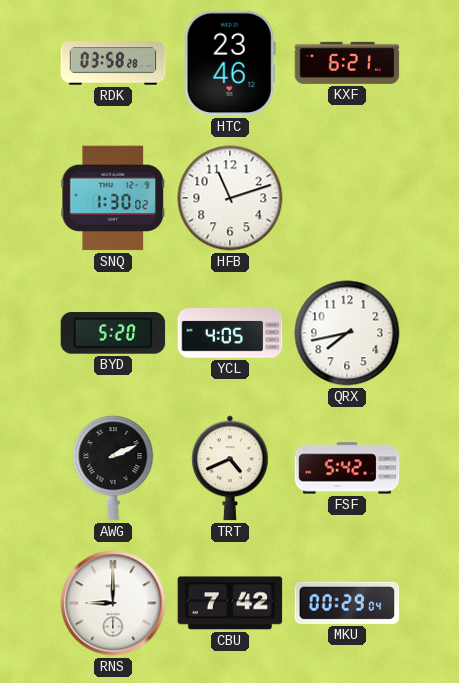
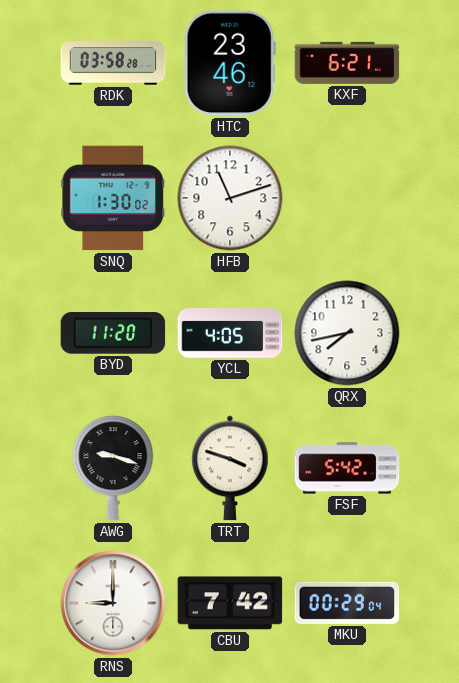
BYD: 5:20 -> 11:20
AWG: 2:11 -> 9:18
TRT: 4:41 -> 3:48
